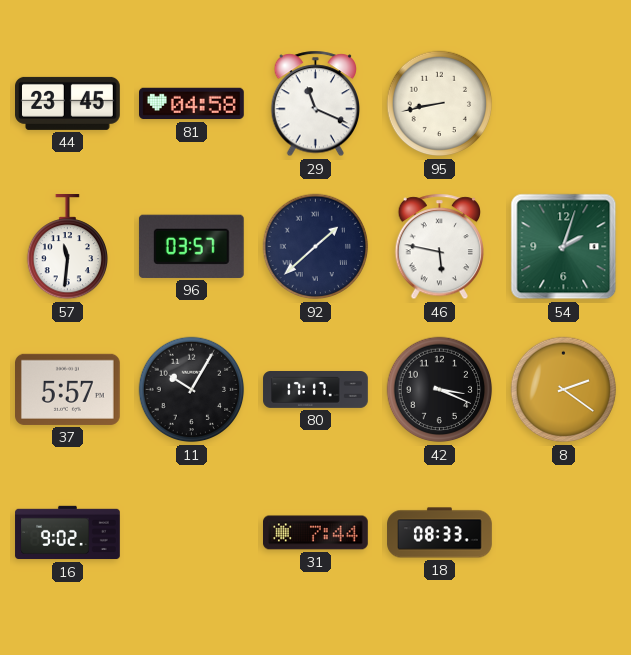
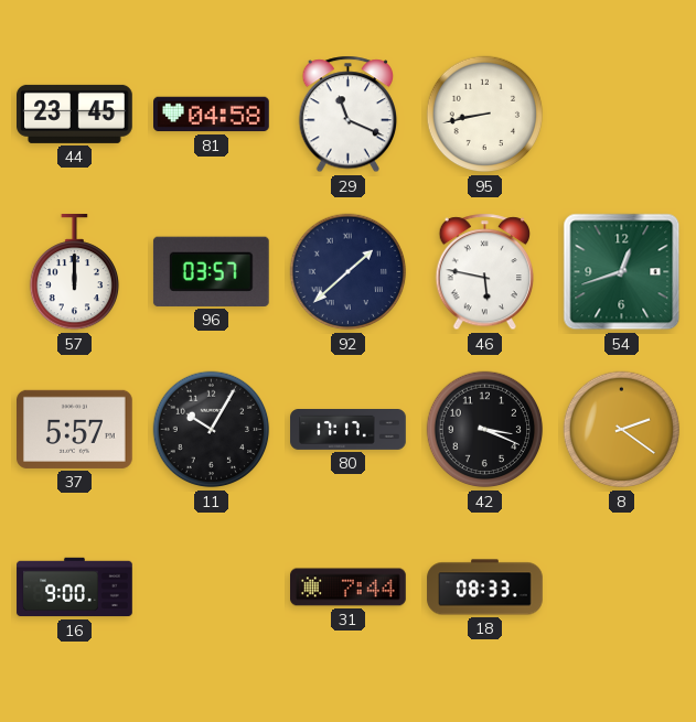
57: 11:31 -> 12:00
54: 2:03 -> 12:42
16: 9:02 -> 9:00
